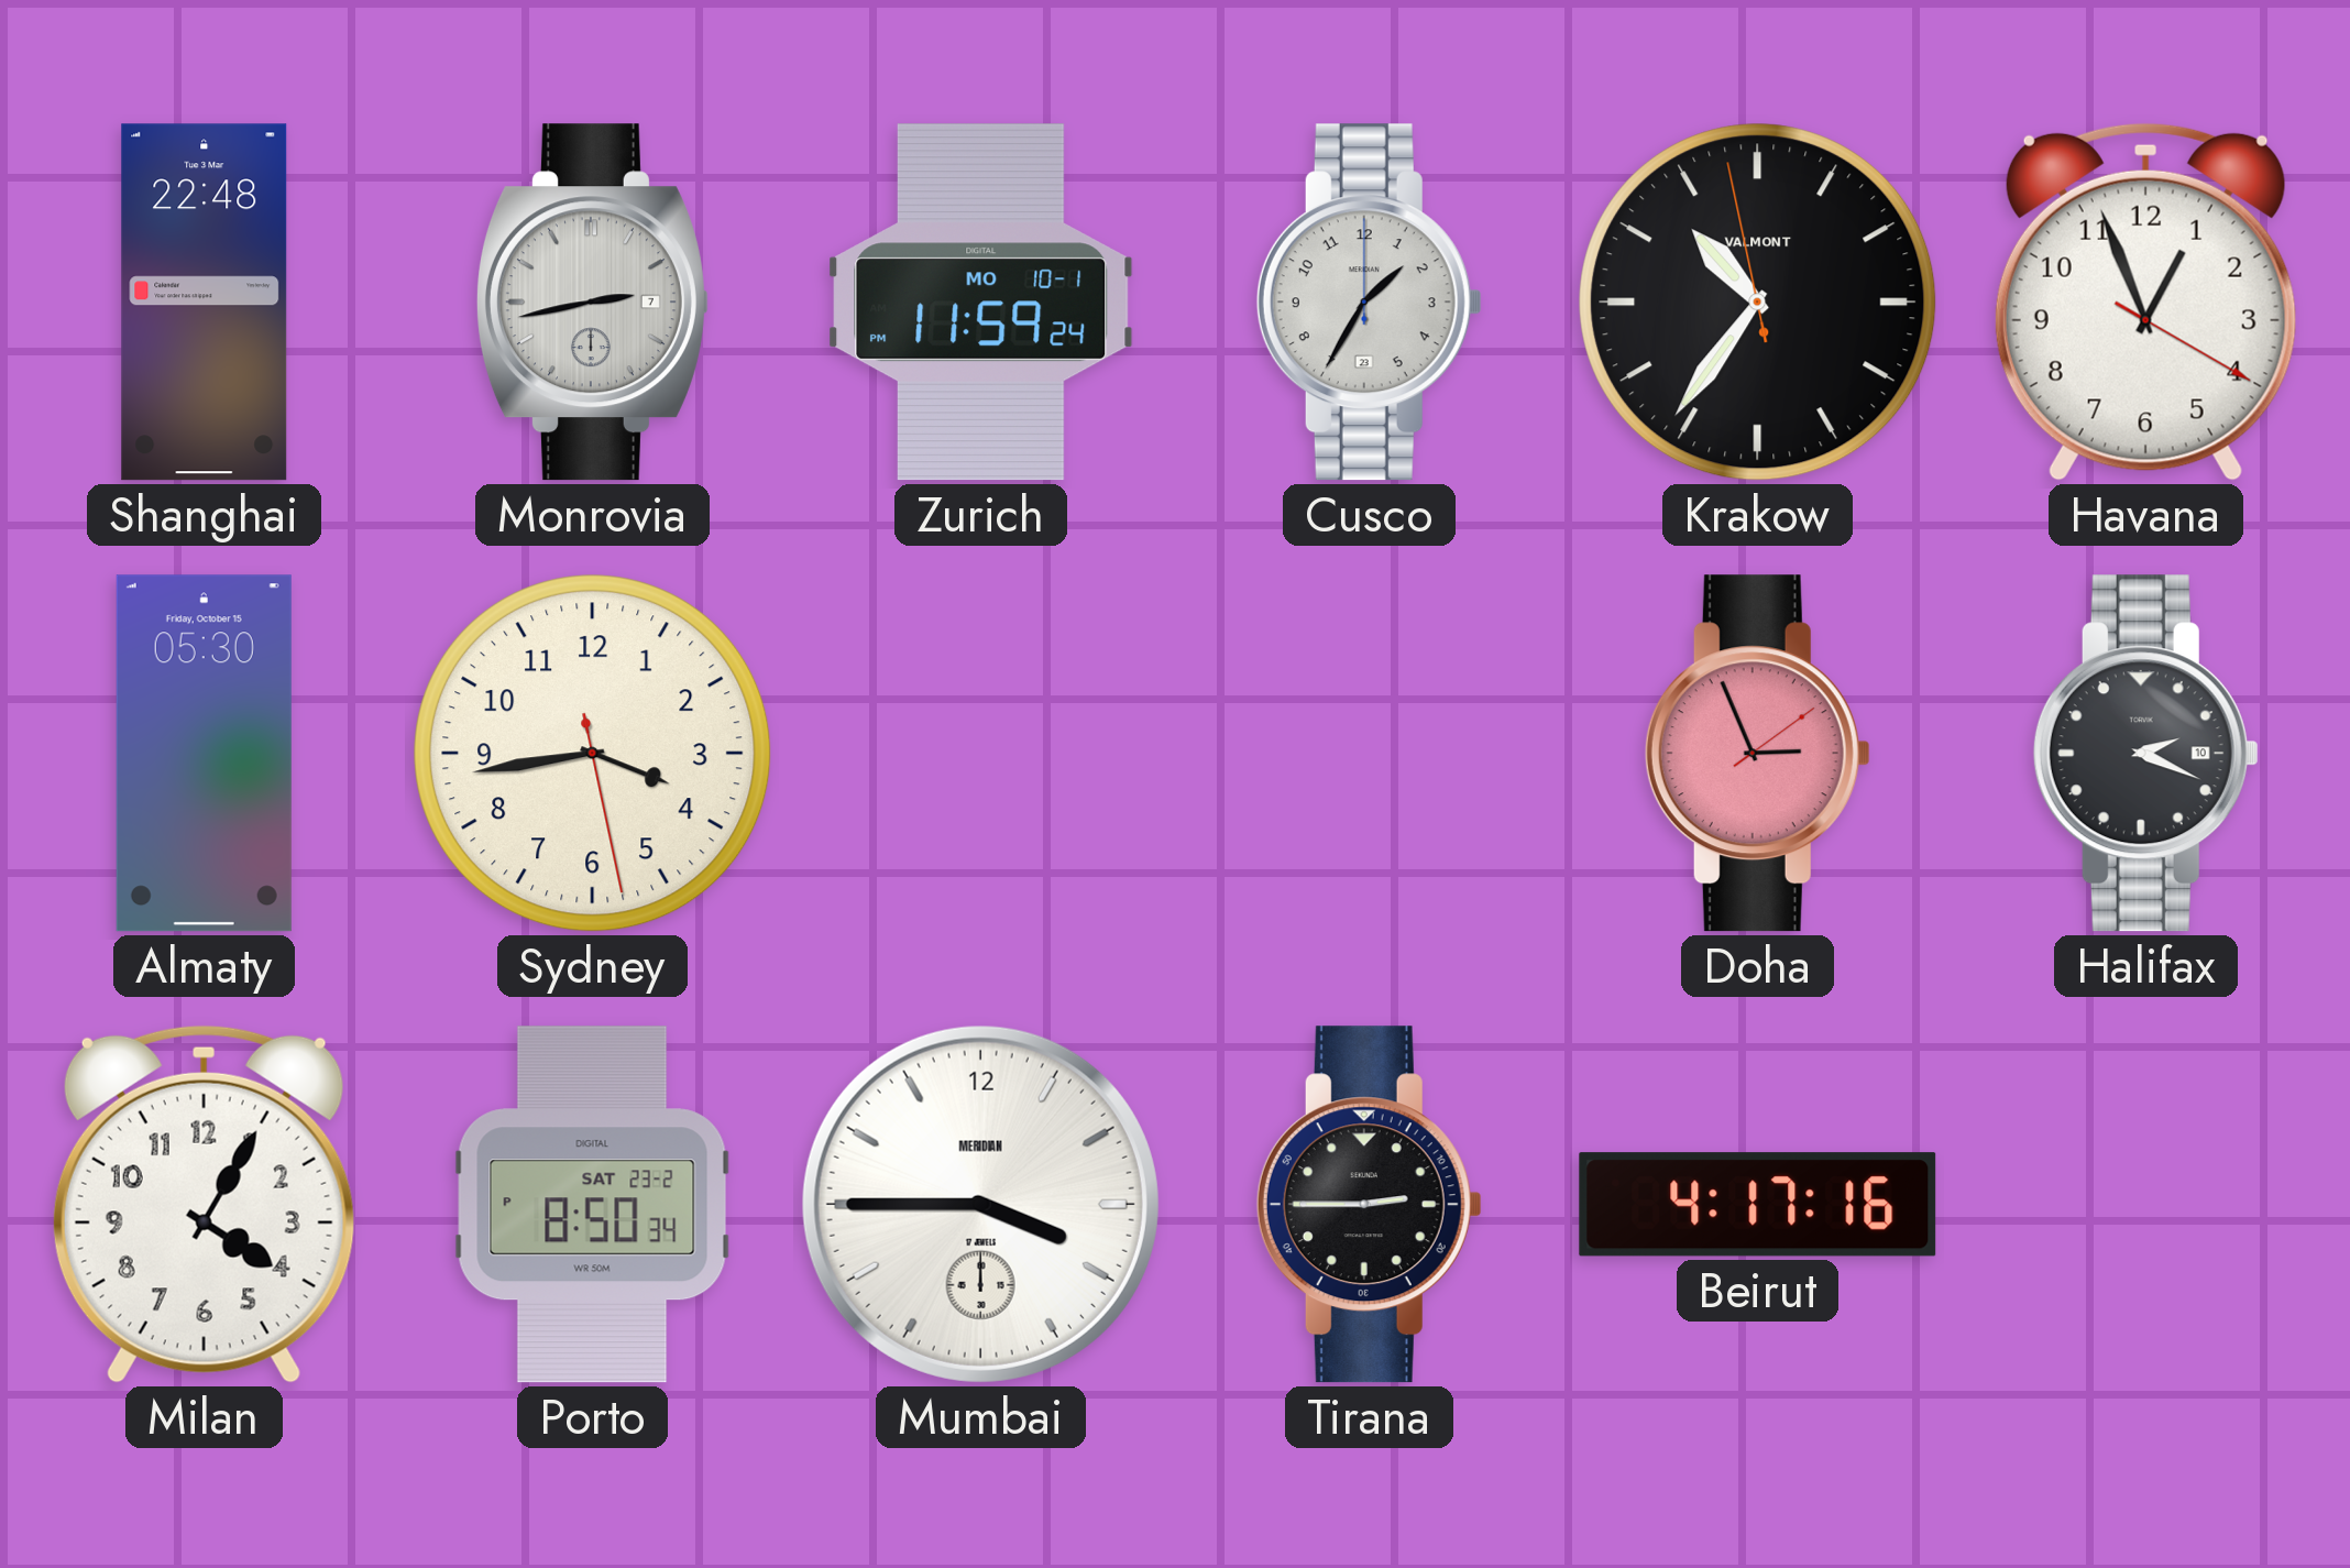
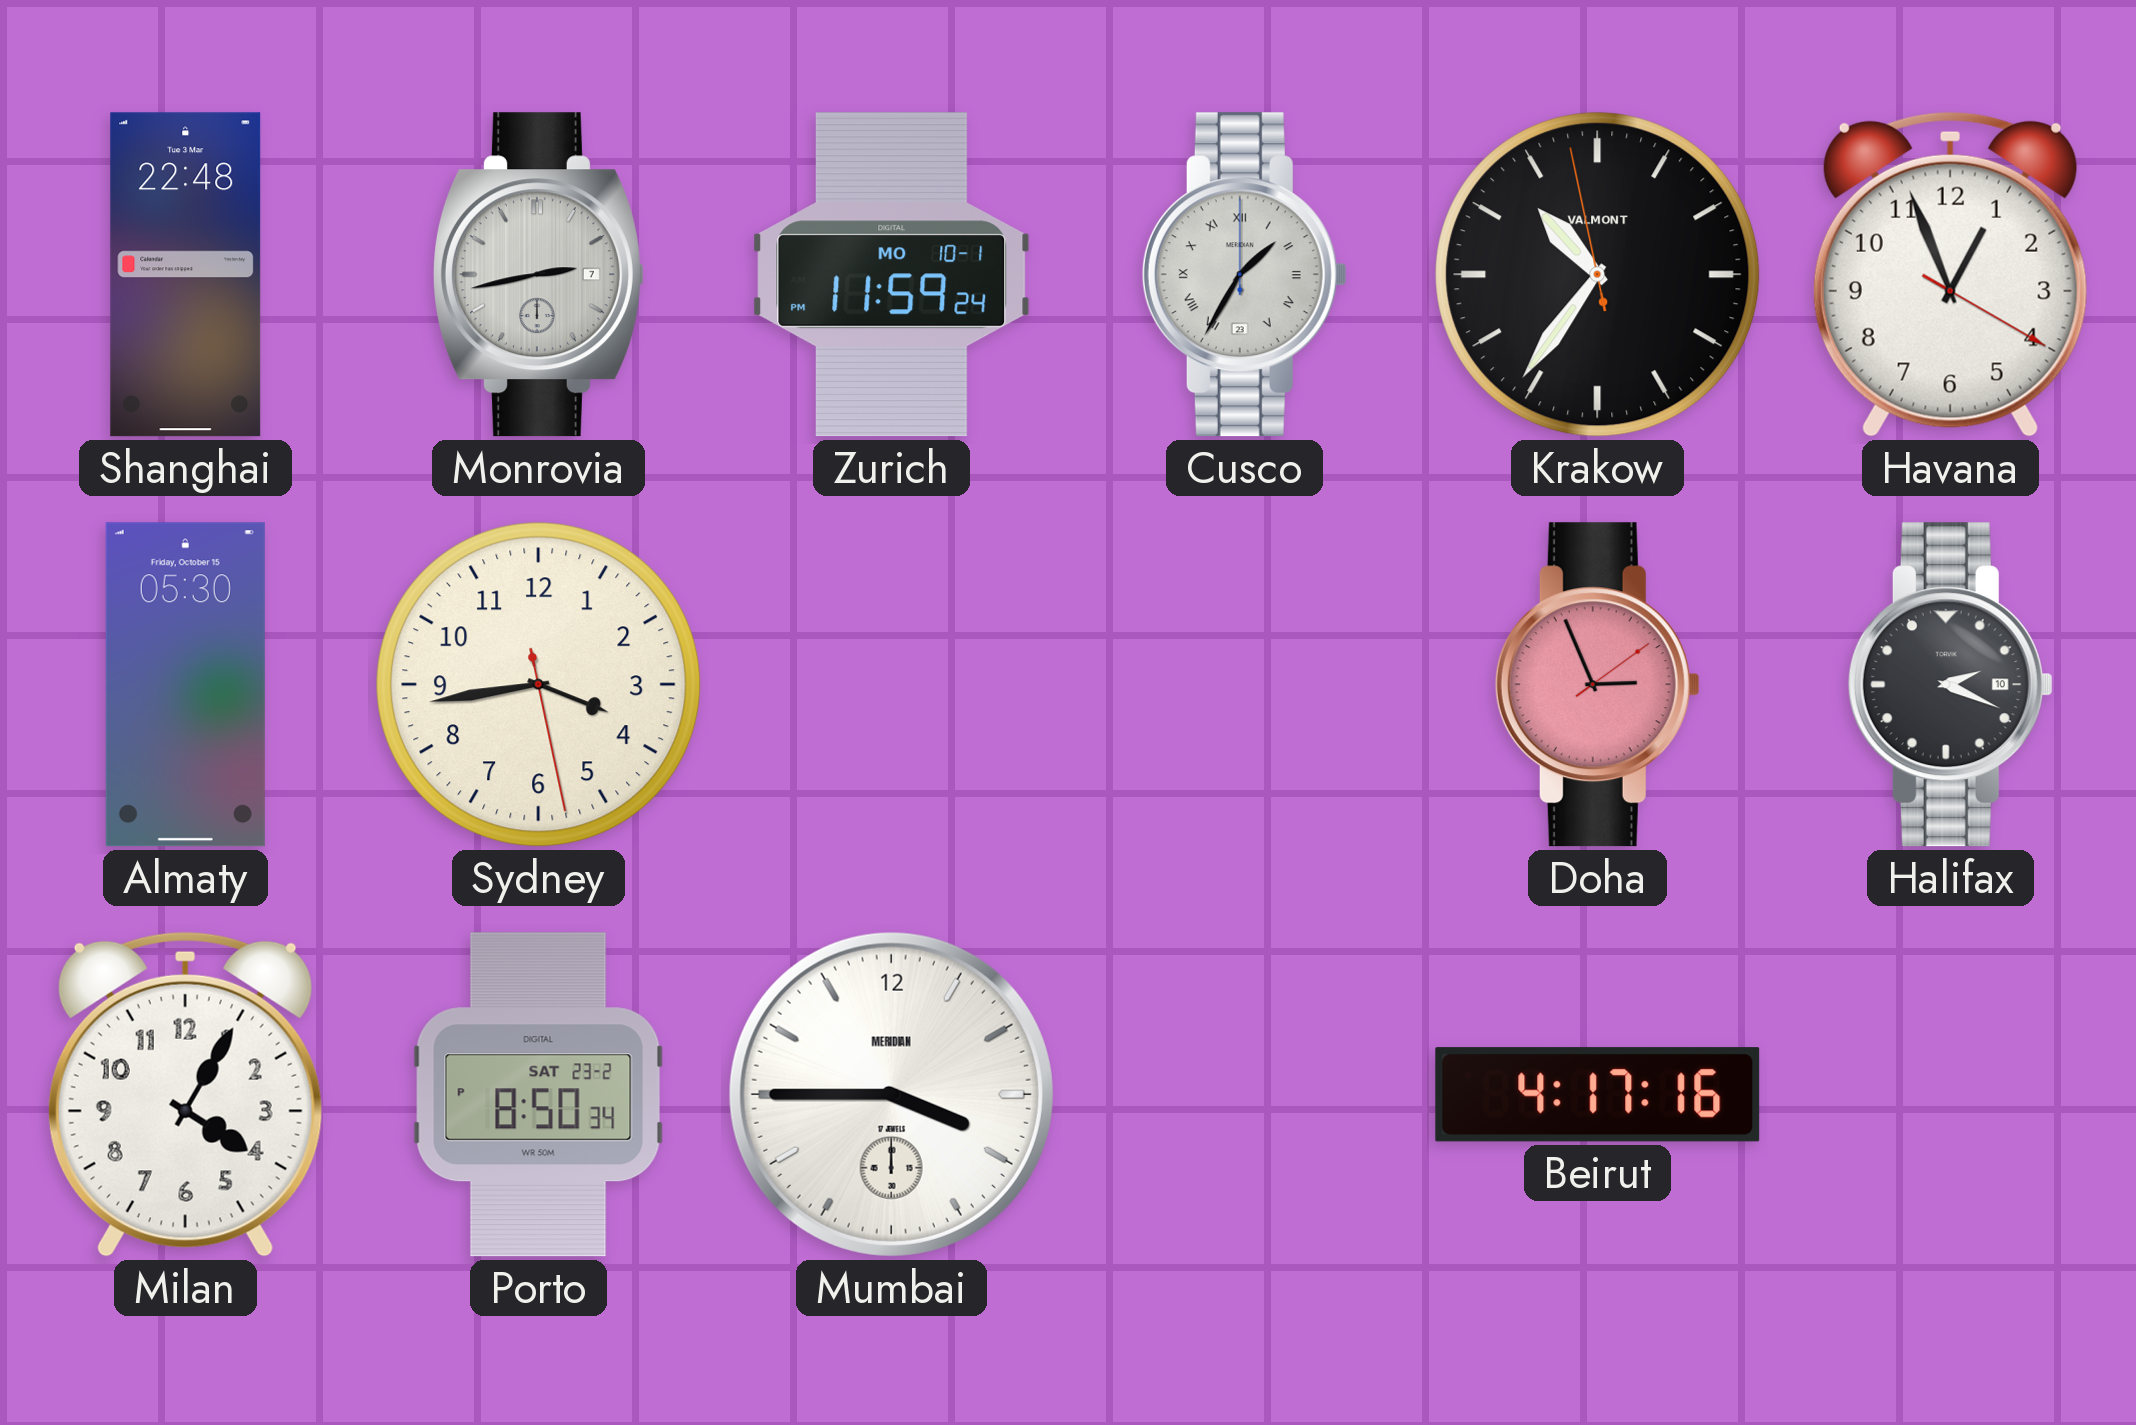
Cusco numerals: Arabic -> Roman
Tirana: 2:45 -> none
